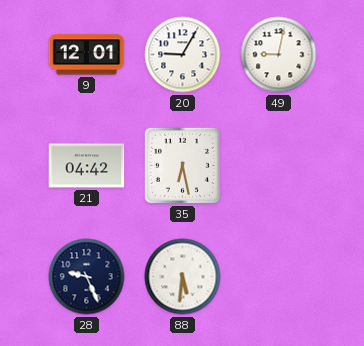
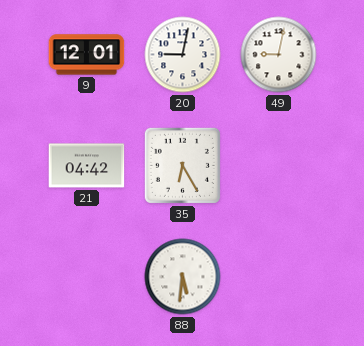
20: 9:05 -> 9:02
35: 6:28 -> 6:25
28: 9:26 -> none
